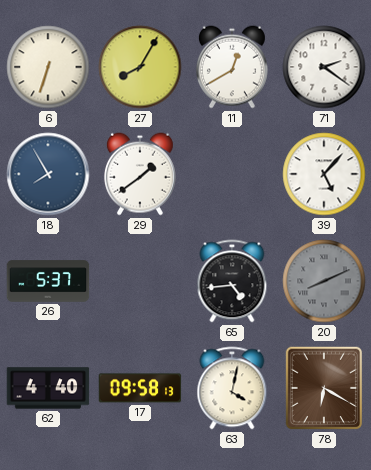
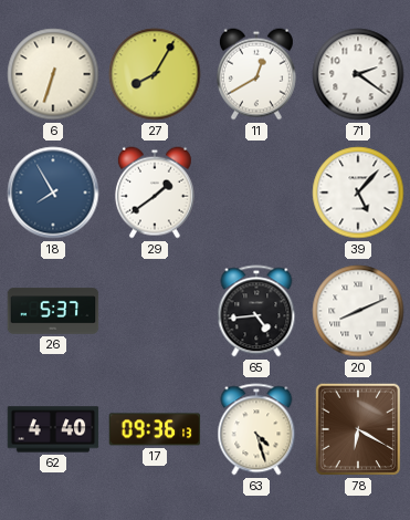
20 dial: grey -> white
17: 09:58 -> 09:36
63: 4:02 -> 4:27
